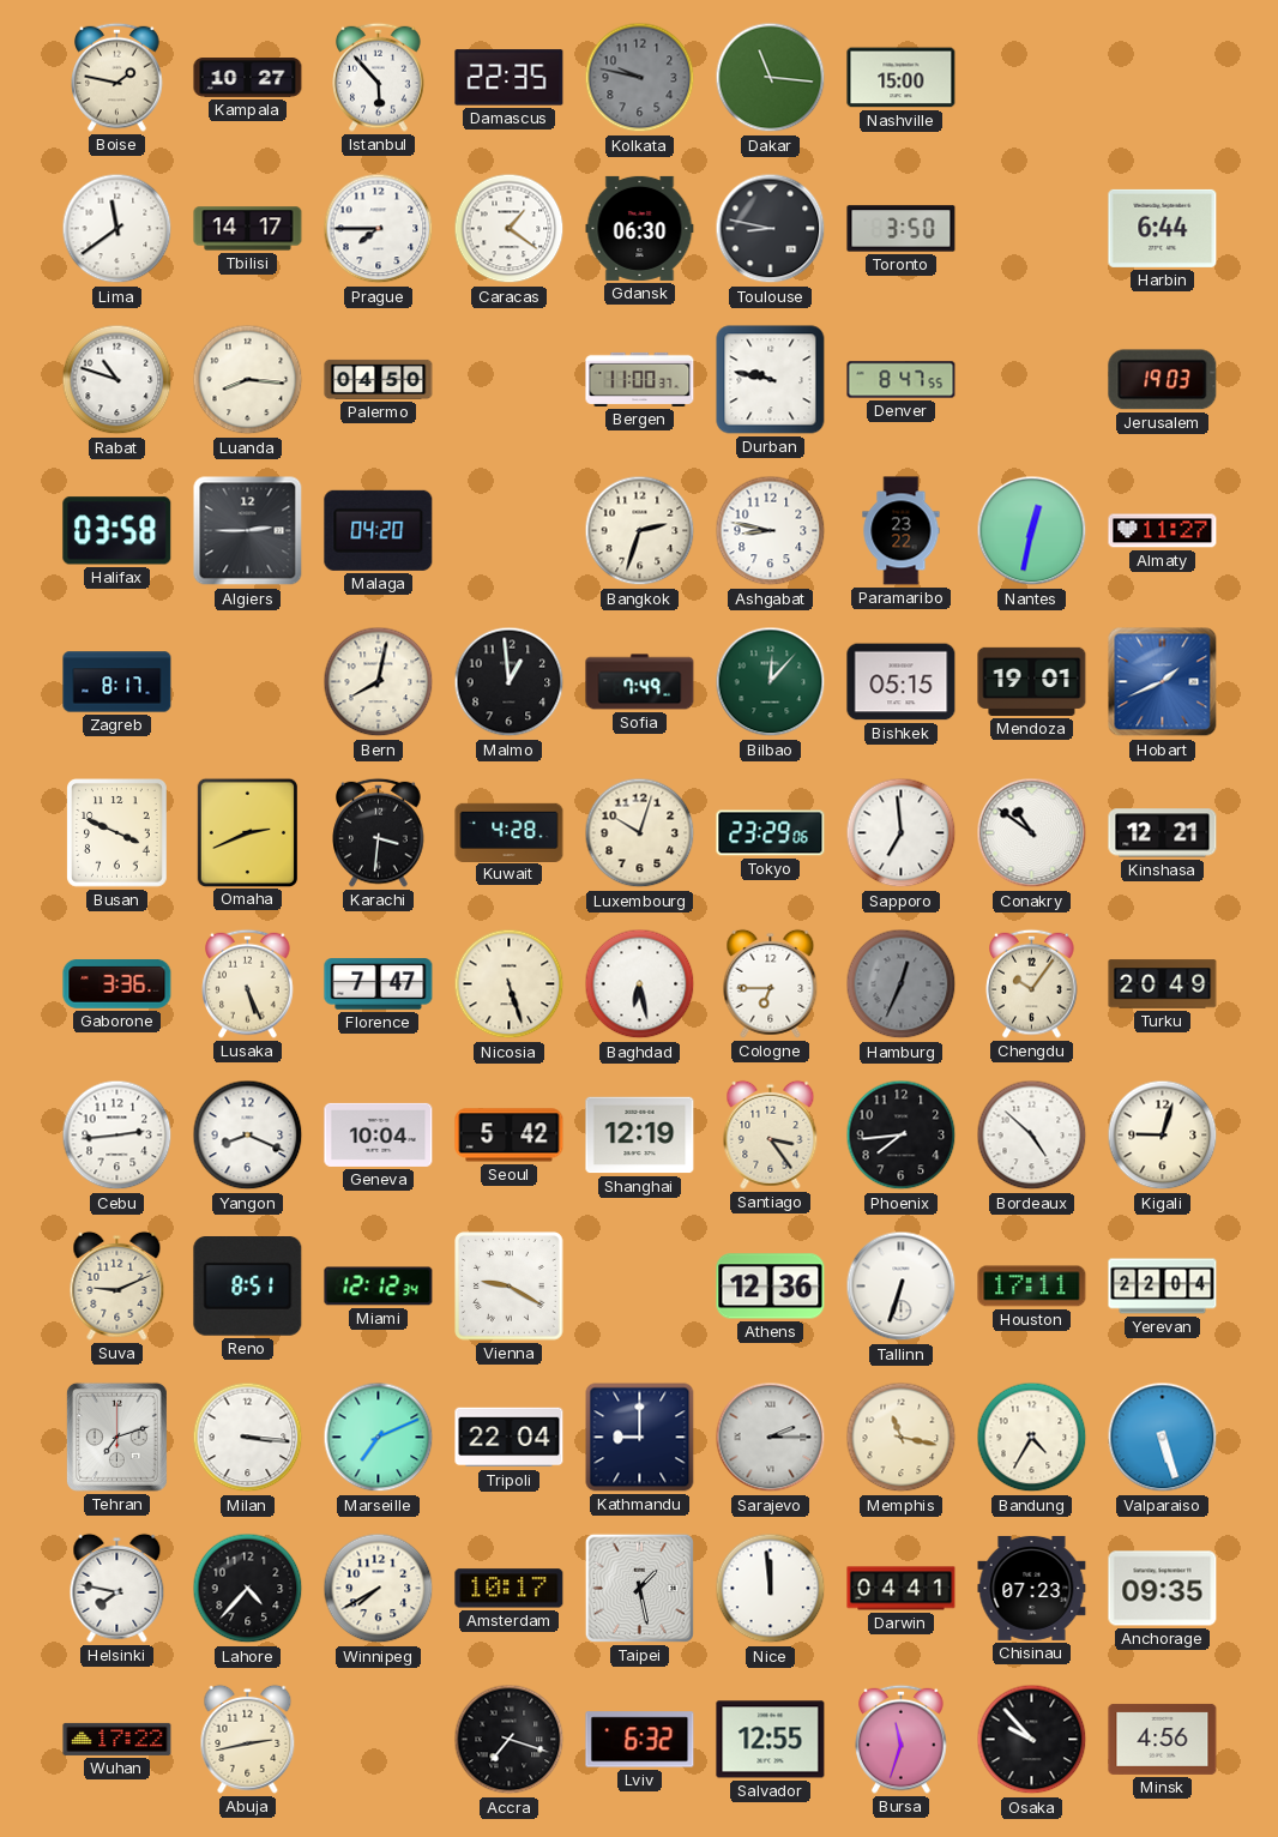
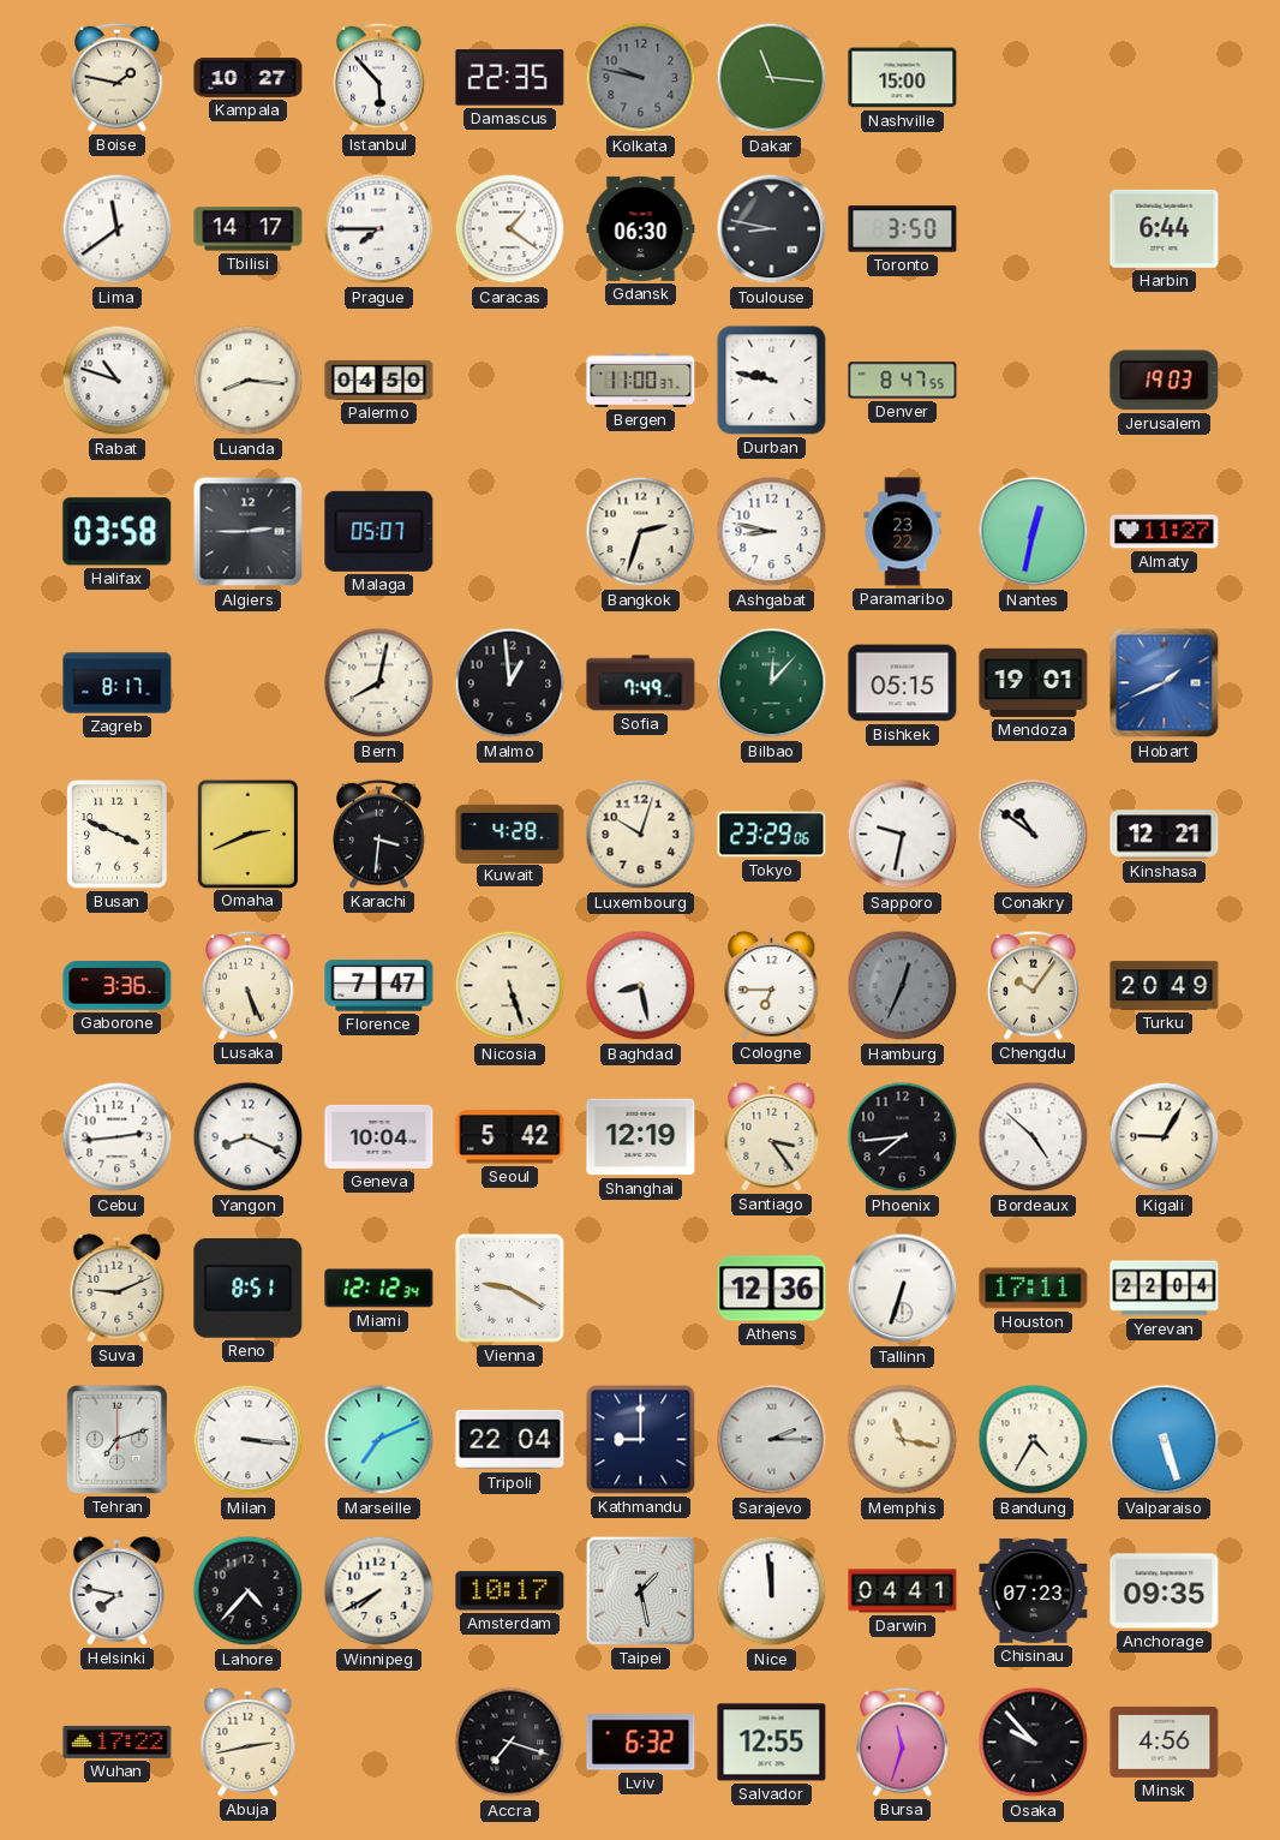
Malaga: 04:20 -> 05:07
Sapporo: 6:59 -> 9:32
Baghdad: 6:28 -> 8:28
Kigali: 9:03 -> 9:05
